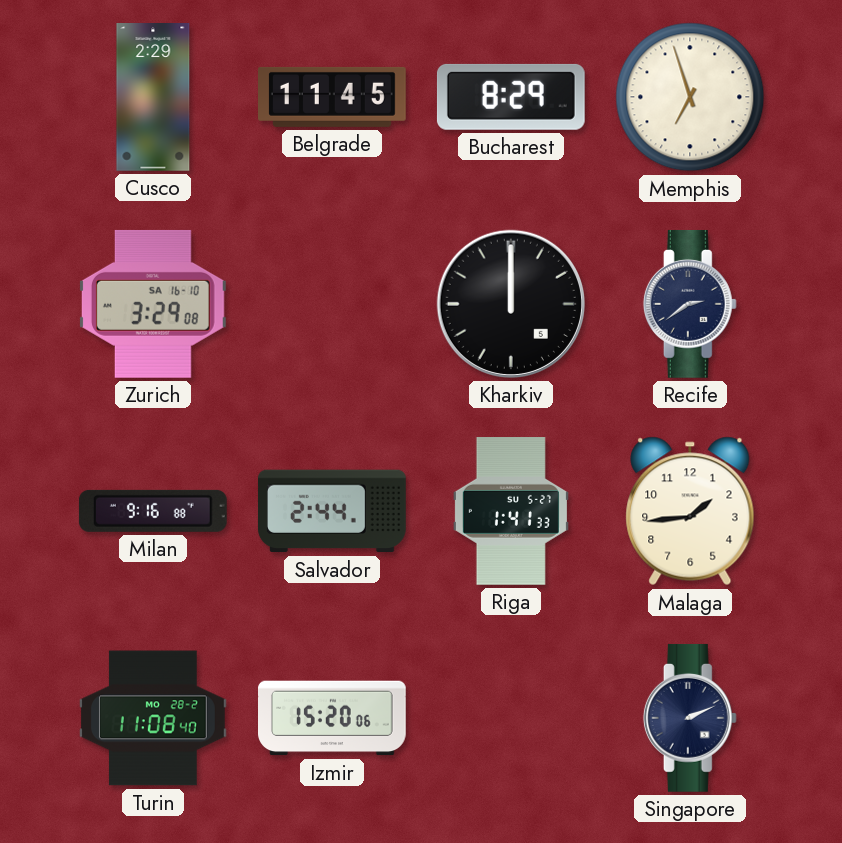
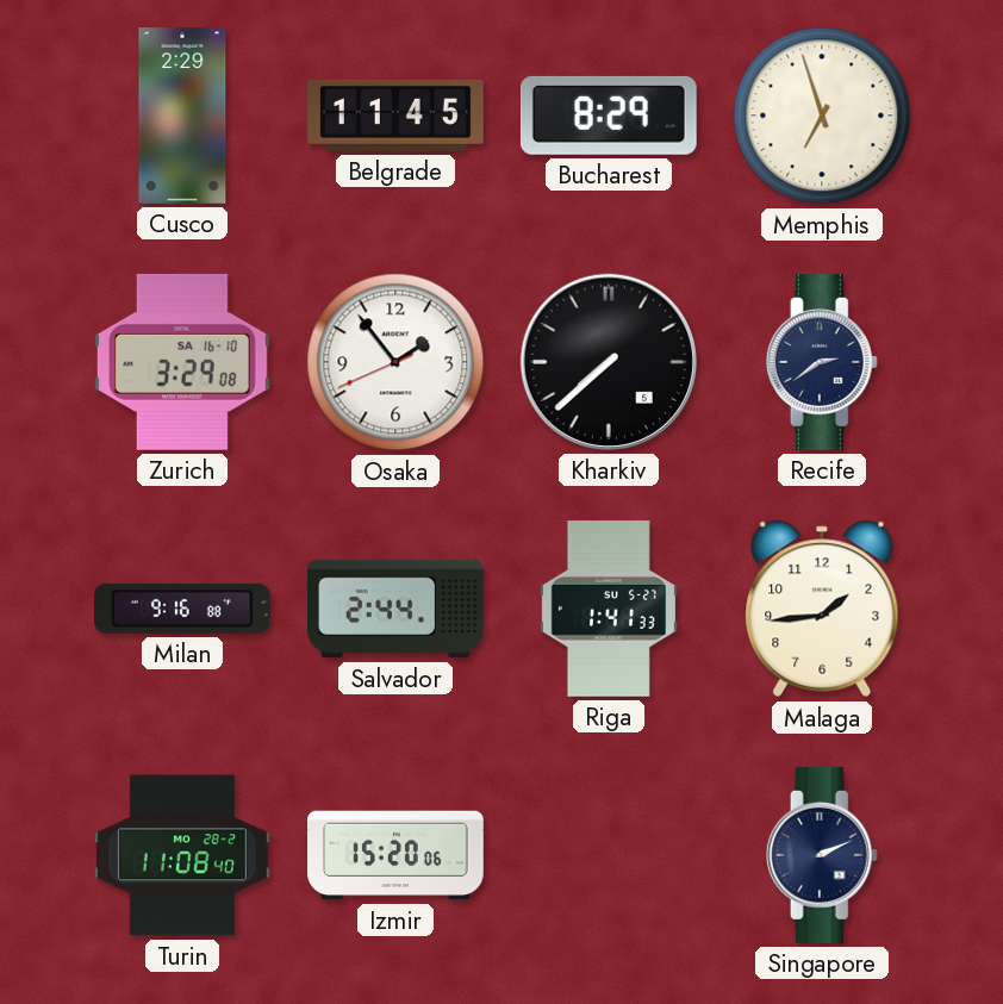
Osaka: none -> 1:53
Kharkiv: 12:00 -> 7:38
